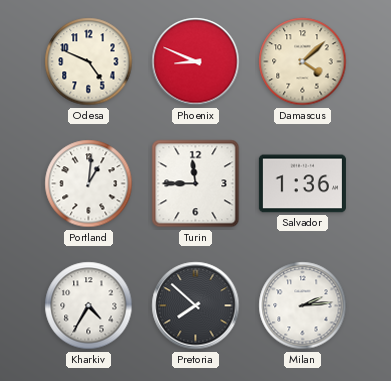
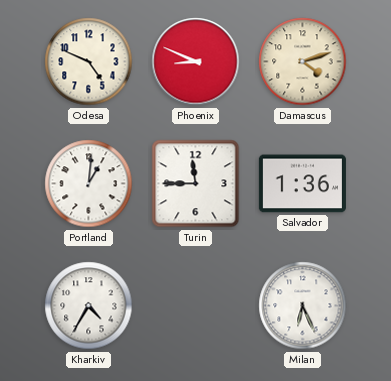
Damascus: 4:08 -> 4:12
Pretoria: 7:52 -> none
Milan: 2:14 -> 6:26
